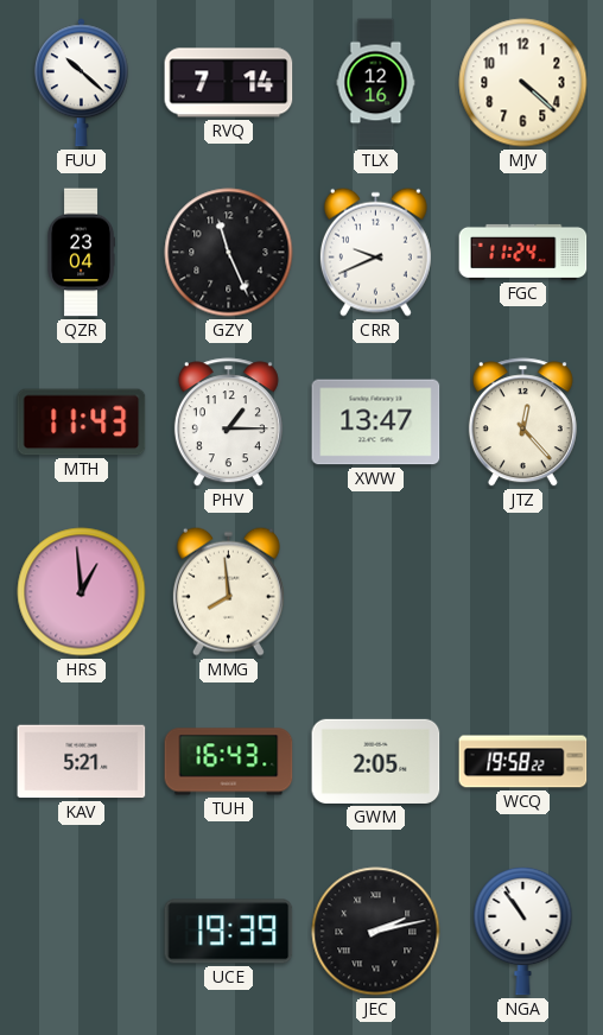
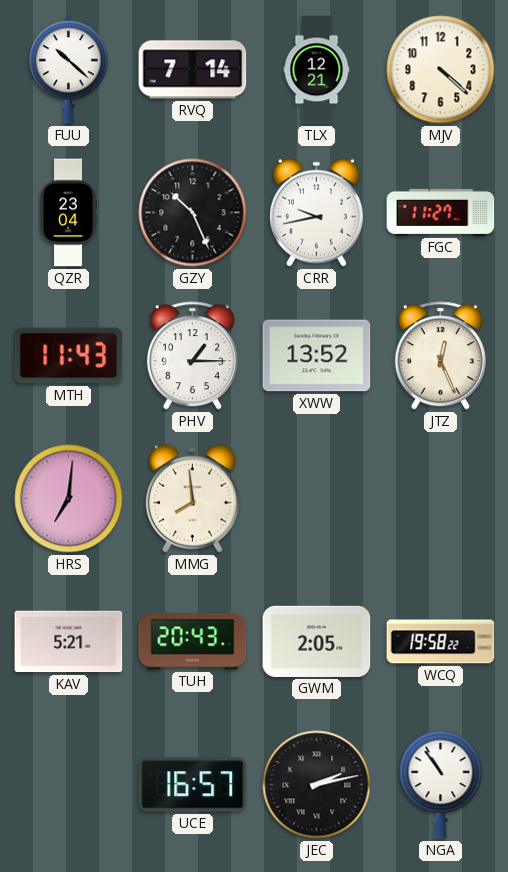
TLX: 12:16 -> 12:21
GZY: 11:26 -> 10:26
CRR: 9:41 -> 9:43
FGC: 11:24 -> 11:27
XWW: 13:47 -> 13:52
JTZ: 12:23 -> 12:26
HRS: 12:59 -> 7:01
TUH: 16:43 -> 20:43
UCE: 19:39 -> 16:57
